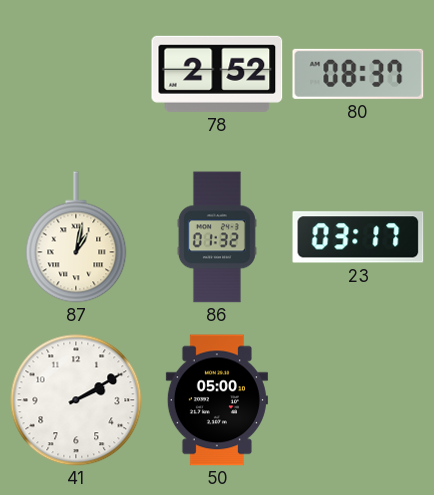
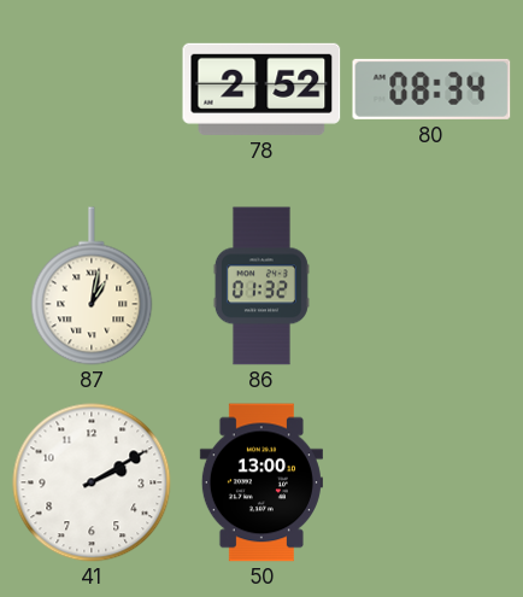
80: 08:37 -> 08:34
23: 03:17 -> none
50: 05:00 -> 13:00
